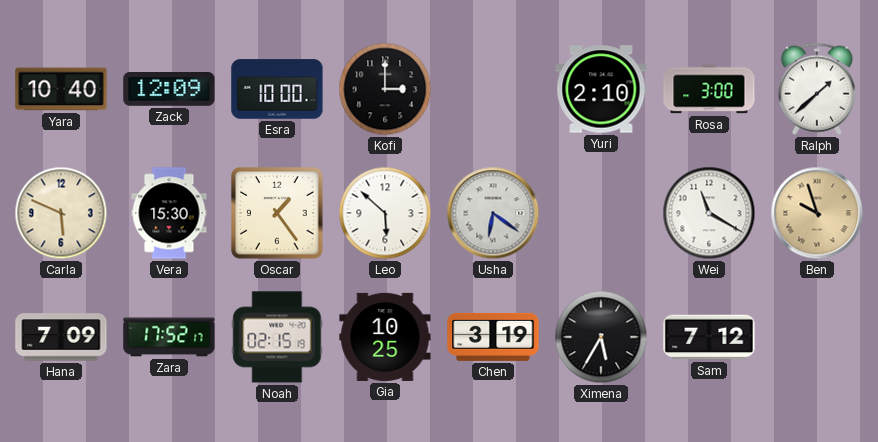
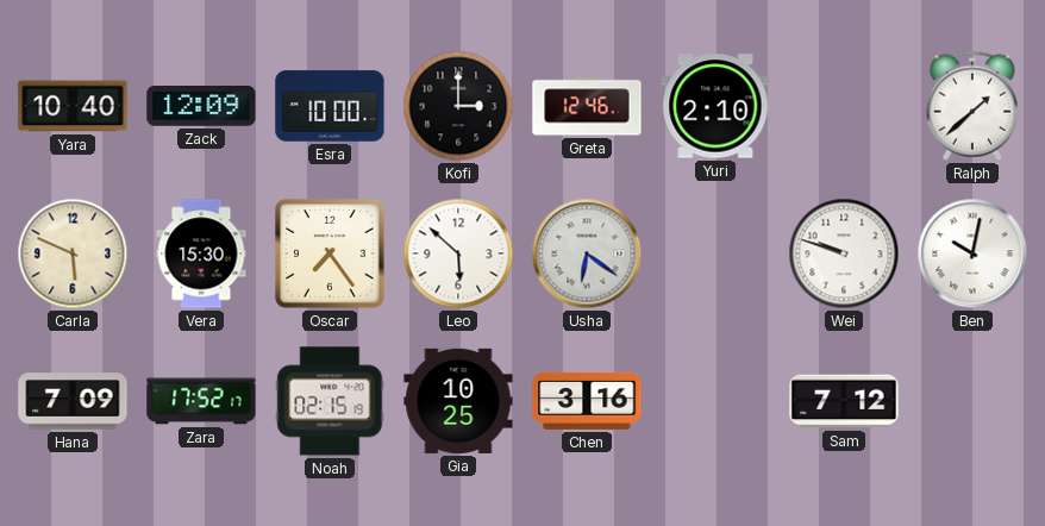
Greta: none -> 12:46
Rosa: 3:00 -> none
Oscar: 1:24 -> 7:24
Wei: 11:20 -> 9:48
Ben: 9:57 -> 10:02
Ben dial: champagne -> white
Chen: 3:19 -> 3:16
Ximena: 5:35 -> none
